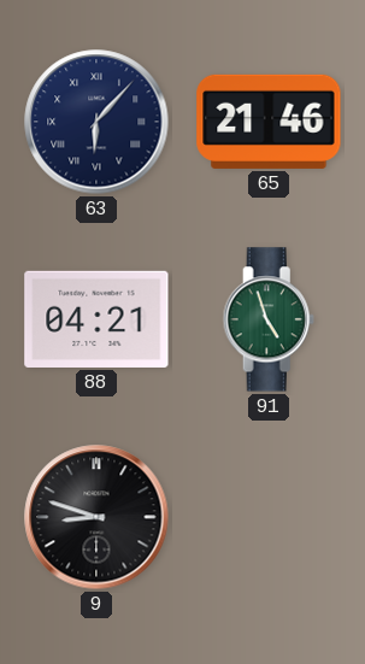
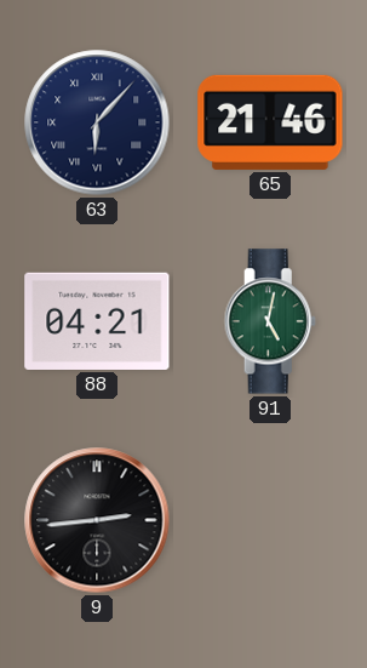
91: 4:57 -> 5:02
9: 8:48 -> 2:44
